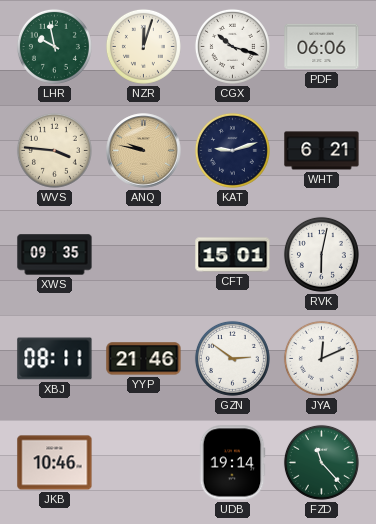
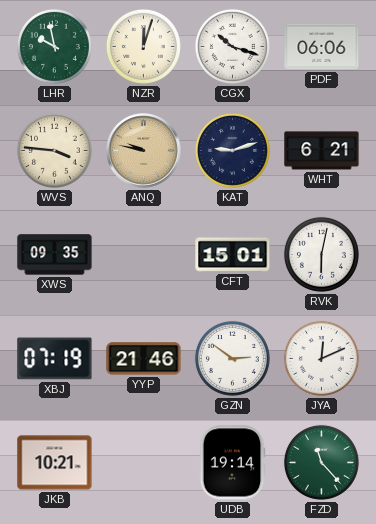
XBJ: 08:11 -> 07:19
JKB: 10:46 -> 10:21
